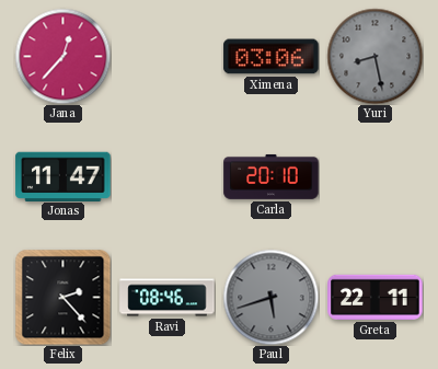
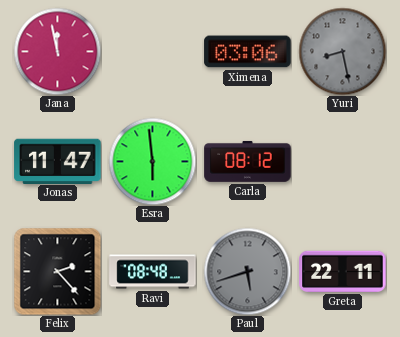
Jana: 12:37 -> 11:58
Esra: none -> 5:59
Carla: 20:10 -> 08:12
Ravi: 08:46 -> 08:48
